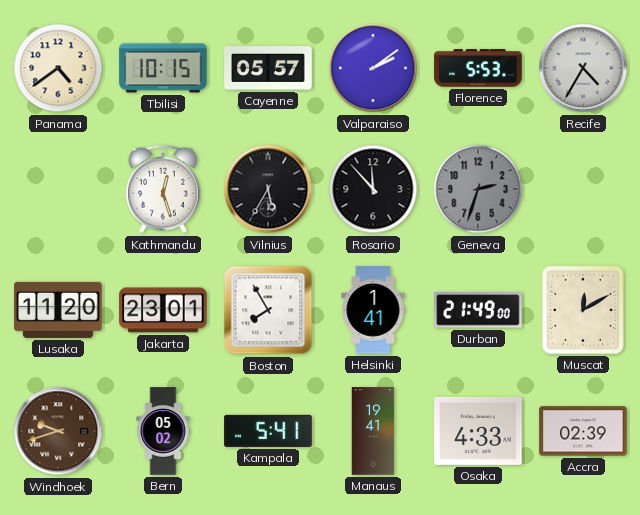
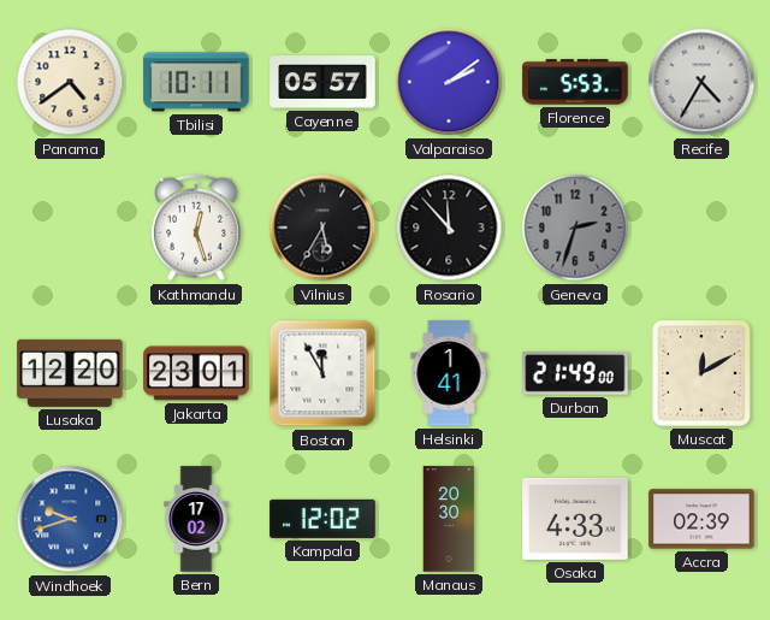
Tbilisi: 10:15 -> 10:11
Lusaka: 11:20 -> 12:20
Boston: 7:55 -> 11:55
Windhoek dial: brown -> blue
Bern: 05:02 -> 17:02
Kampala: 5:41 -> 12:02
Manaus: 19:41 -> 20:30
